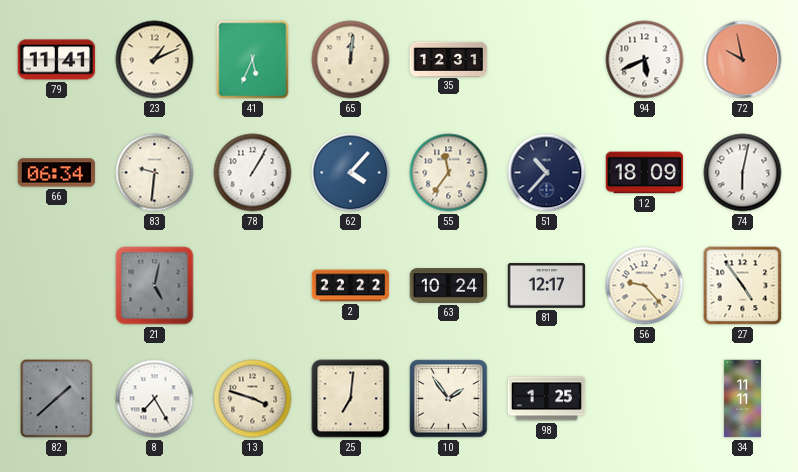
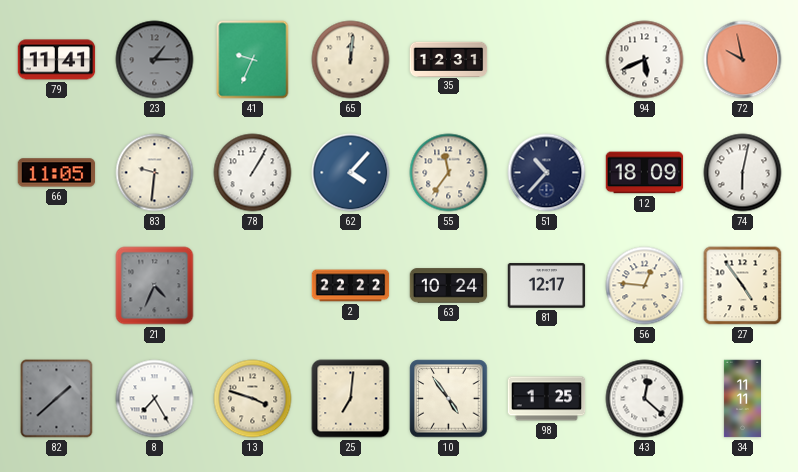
23: 1:11 -> 1:15
23 dial: cream -> grey
41: 5:34 -> 9:34
66: 06:34 -> 11:05
21: 5:02 -> 4:34
56: 9:23 -> 12:46
10: 1:54 -> 4:54
43: none -> 12:22
